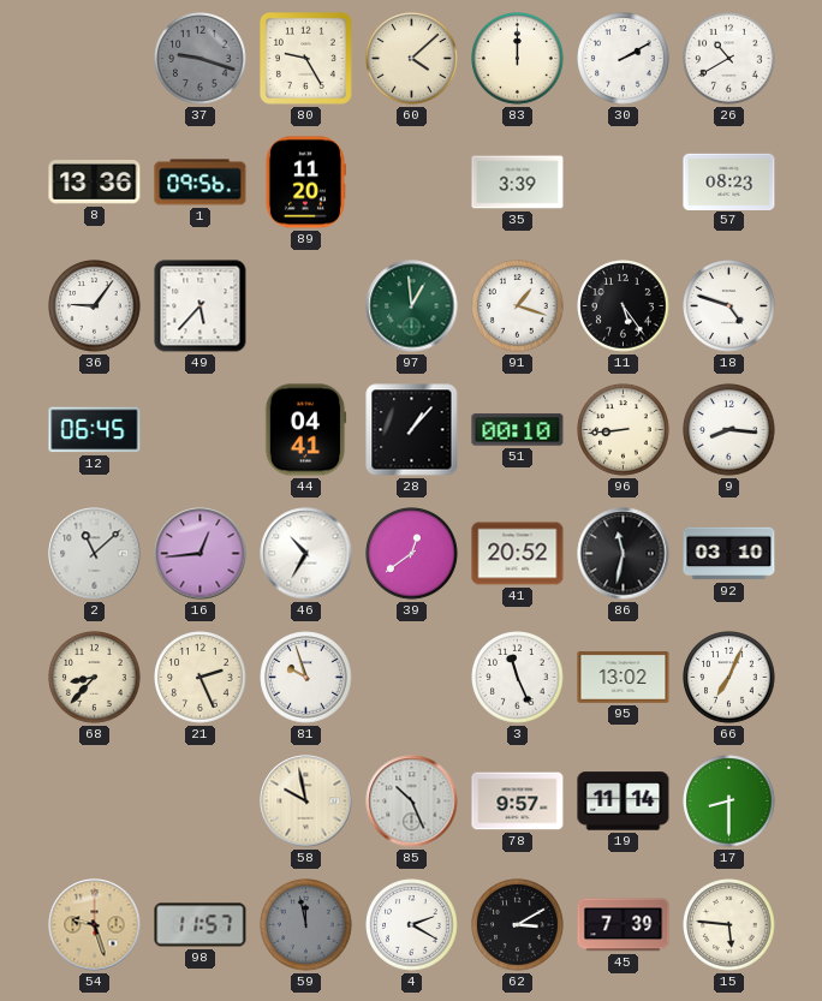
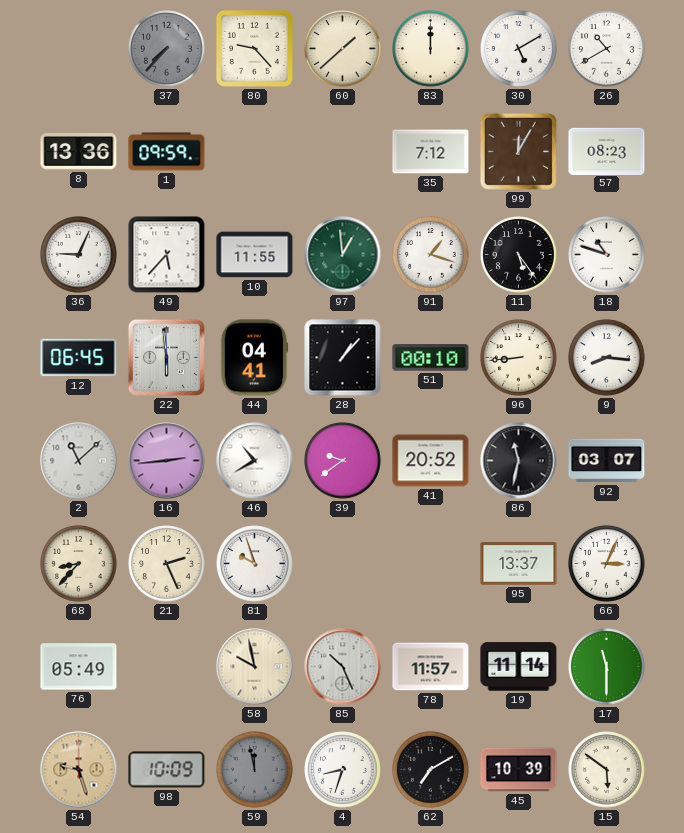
37: 9:18 -> 7:37
80: 9:25 -> 9:23
60: 4:08 -> 1:38
30: 2:10 -> 5:10
1: 09:56 -> 09:59
89: 11:20 -> none
35: 3:39 -> 7:12
99: none -> 12:05
36: 9:06 -> 9:04
10: none -> 11:55
18: 4:48 -> 10:48
22: none -> 5:59
16: 12:44 -> 2:44
46: 10:35 -> 10:40
39: 12:39 -> 9:39
92: 03:10 -> 03:07
3: 11:26 -> none
95: 13:02 -> 13:37
66: 7:04 -> 3:04
76: none -> 05:49
78: 9:57 -> 11:57
17: 8:30 -> 11:30
98: 11:57 -> 10:09
4: 2:20 -> 8:33
62: 3:10 -> 7:10
45: 7:39 -> 10:39
15: 5:46 -> 5:51
